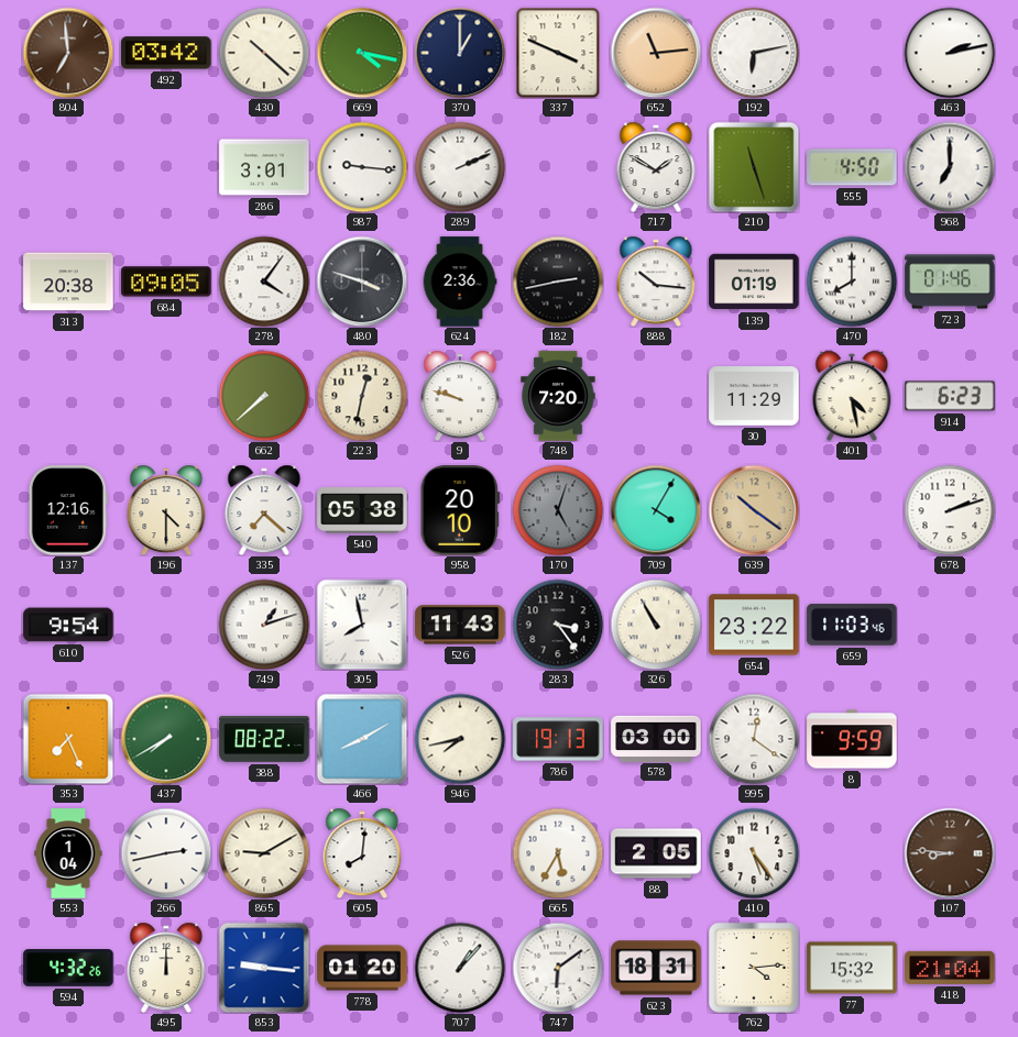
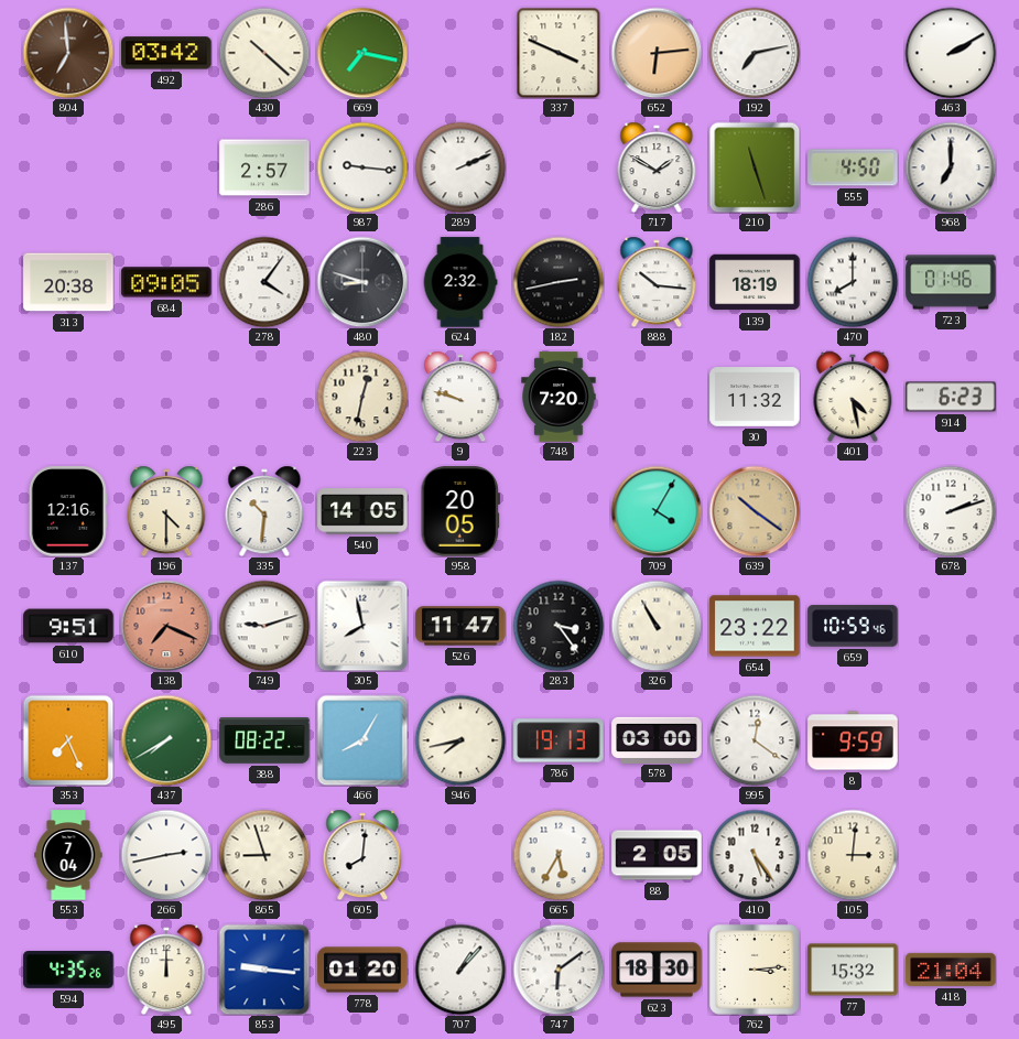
669: 4:17 -> 7:17
370: 1:00 -> none
652: 11:14 -> 6:14
192: 6:13 -> 7:13
463: 2:13 -> 2:10
286: 3:01 -> 2:57
480: 3:48 -> 8:48
624: 2:36 -> 2:32
139: 01:19 -> 18:19
662: 7:38 -> none
30: 11:29 -> 11:32
335: 7:22 -> 10:31
540: 05:38 -> 14:05
958: 20:10 -> 20:05
170: 5:03 -> none
610: 9:54 -> 9:51
138: none -> 7:19
749: 1:12 -> 9:12
526: 11:43 -> 11:47
659: 11:03 -> 10:59
466: 8:10 -> 8:05
553: 1:04 -> 7:04
865: 9:10 -> 8:57
105: none -> 3:01
107: 8:46 -> none
594: 4:32 -> 4:35
623: 18:31 -> 18:30
762: 4:14 -> 3:14
